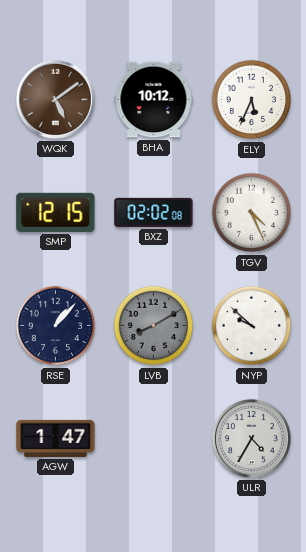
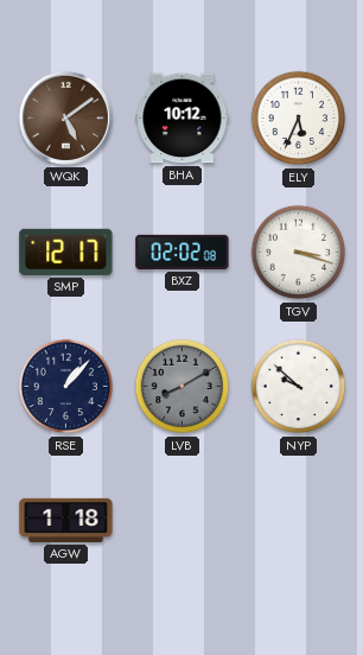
SMP: 12:15 -> 12:17
TGV: 4:26 -> 3:18
AGW: 1:47 -> 1:18
ULR: 4:35 -> none
